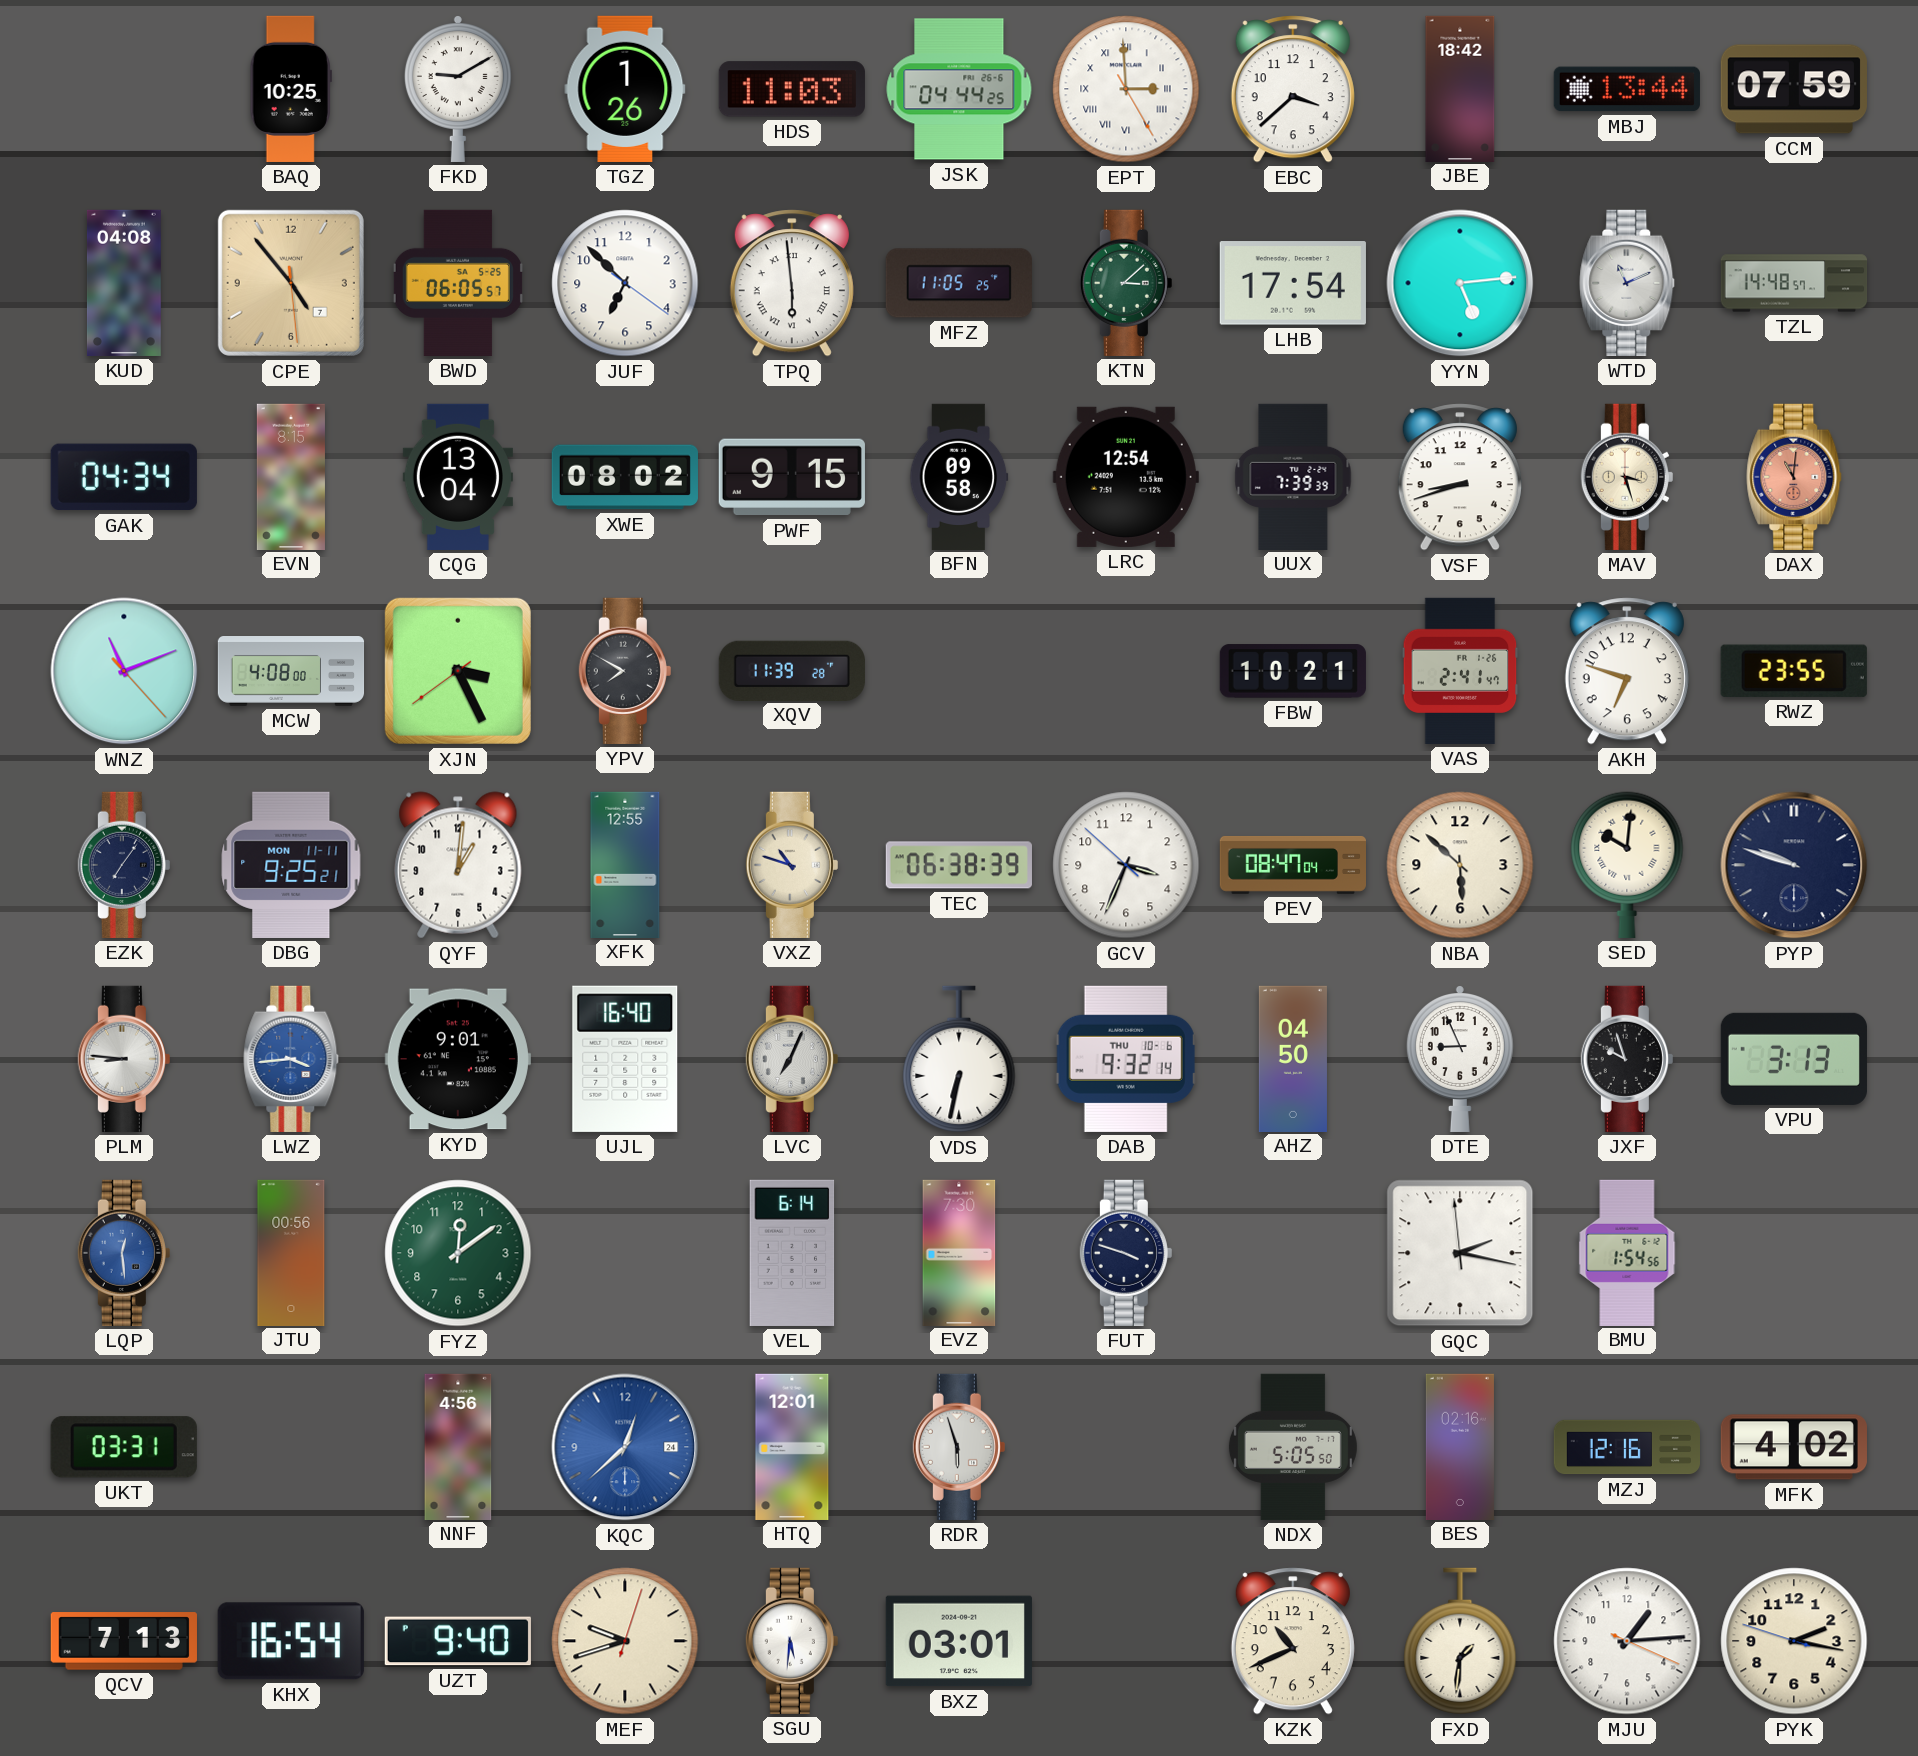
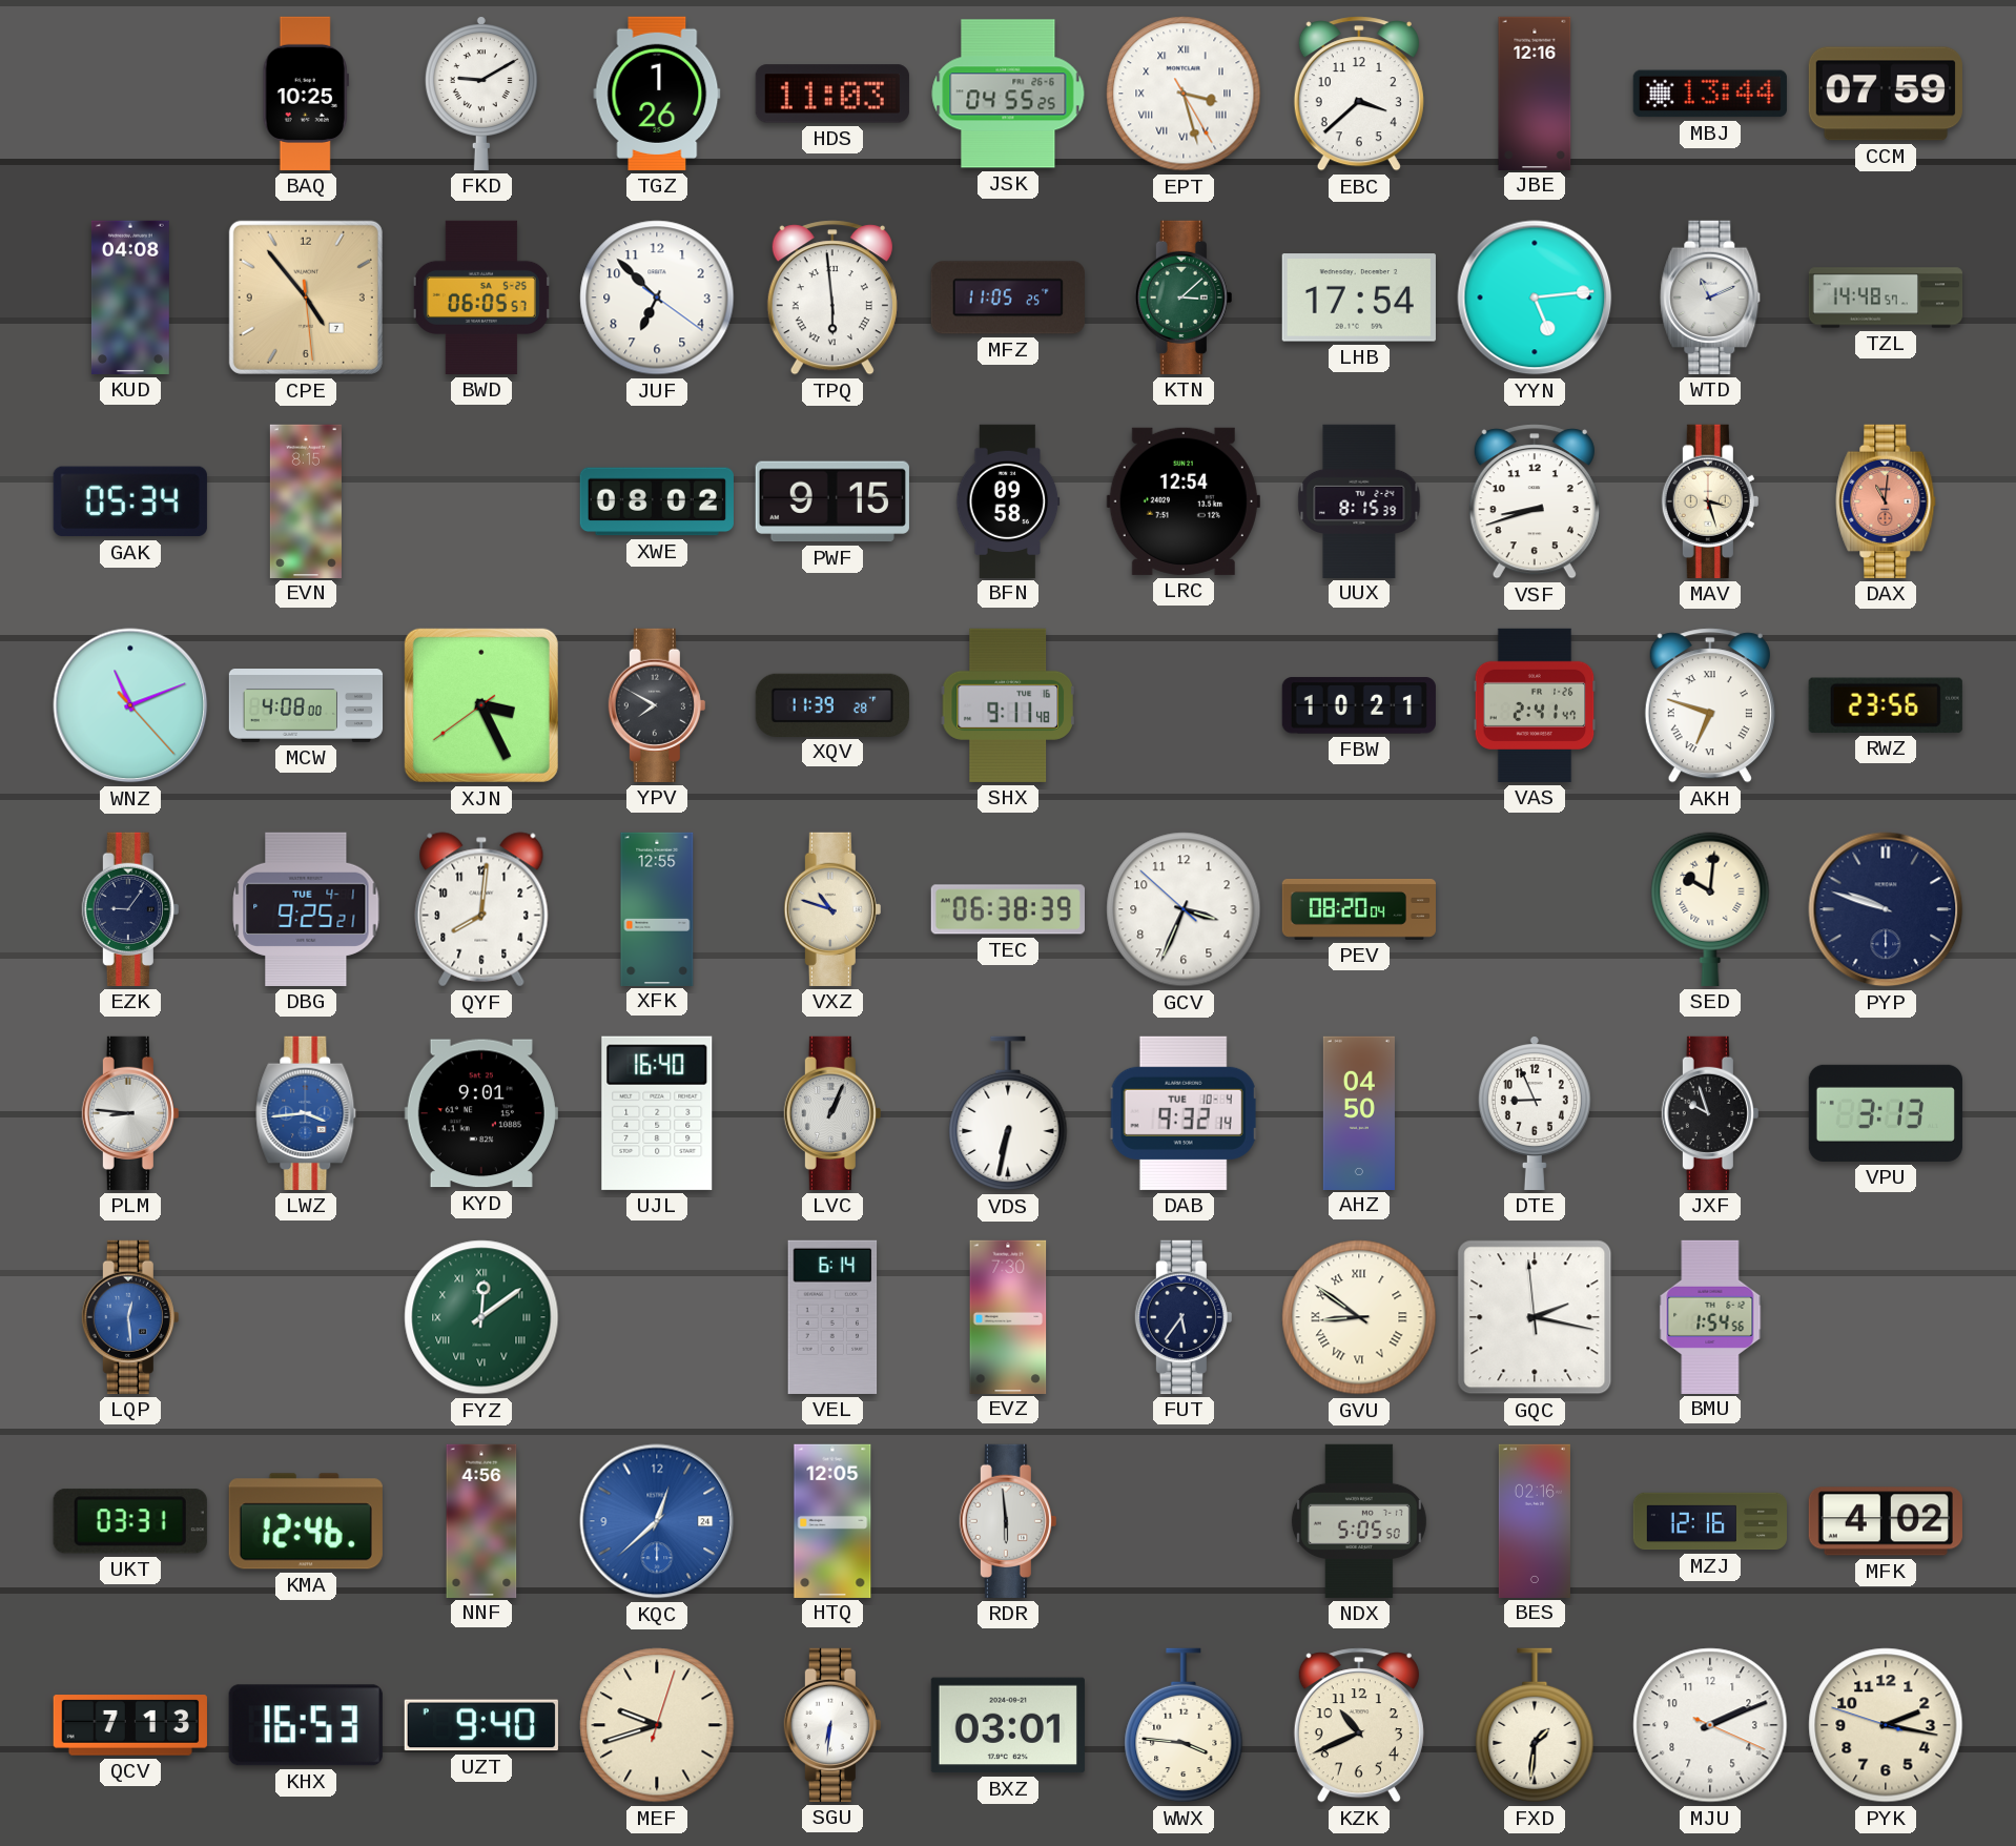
JSK: 04:44 -> 04:55
EPT: 2:59 -> 3:27
JBE: 18:42 -> 12:16
GAK: 04:34 -> 05:34
CQG: 13:04 -> none
UUX: 7:39 -> 8:15
SHX: none -> 9:11
AKH numerals: Arabic -> Roman
RWZ: 23:55 -> 23:56
EZK: 7:06 -> 9:06
DBG date: MON 11-11 -> TUE 4-1
QYF: 1:01 -> 8:01
PEV: 08:47 -> 08:20
NBA: 5:52 -> none
LVC: 7:04 -> 1:04
DAB date: THU 10-6 -> TUE 10-4
JTU: 00:56 -> none
FYZ numerals: Arabic -> Roman
FUT: 3:48 -> 5:36
GVU: none -> 8:51
KMA: none -> 12:46
HTQ: 12:01 -> 12:05
RDR: 5:57 -> 5:59
KHX: 16:54 -> 16:53
SGU: 5:31 -> 6:31
WWX: none -> 3:46
MJU: 1:14 -> 2:11
